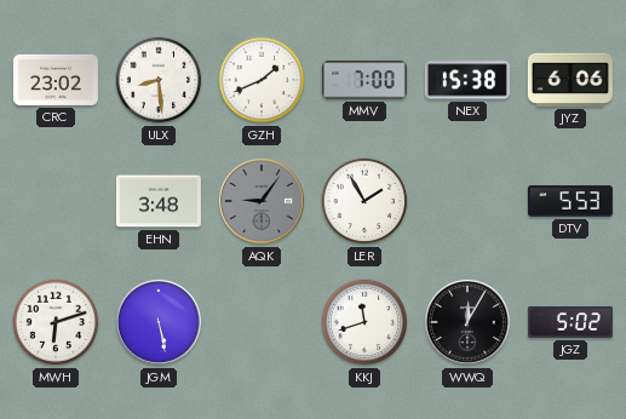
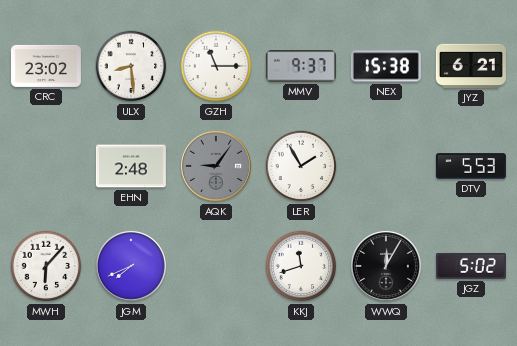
GZH: 1:41 -> 11:15
MMV: 7:00 -> 9:37
JYZ: 6:06 -> 6:21
EHN: 3:48 -> 2:48
MWH: 6:12 -> 6:07
JGM: 5:28 -> 7:41
